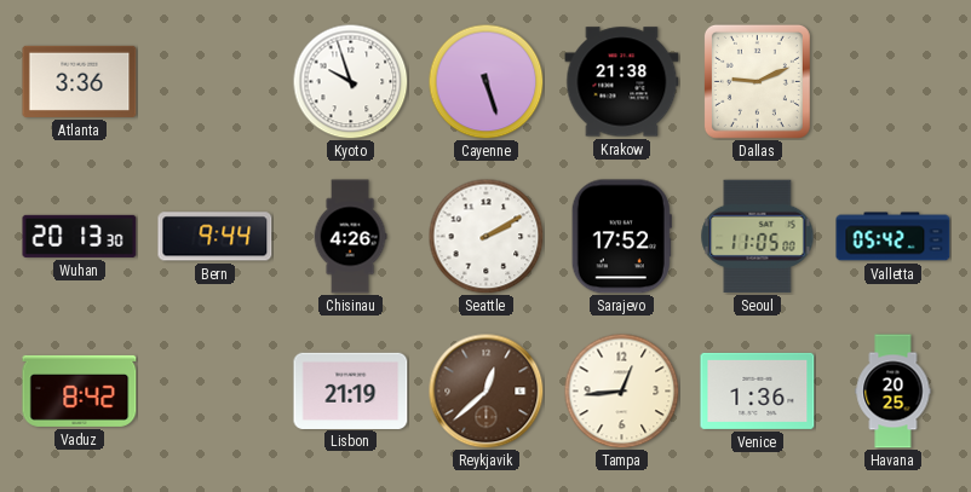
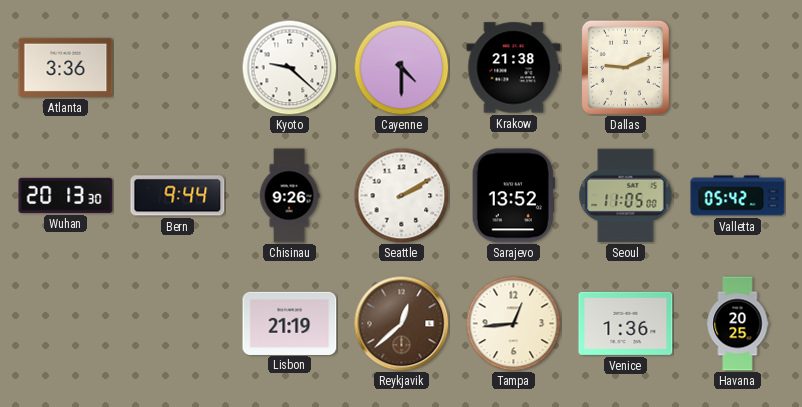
Kyoto: 9:57 -> 9:22
Cayenne: 5:27 -> 4:30
Chisinau: 4:26 -> 9:26
Sarajevo: 17:52 -> 13:52
Vaduz: 8:42 -> none
